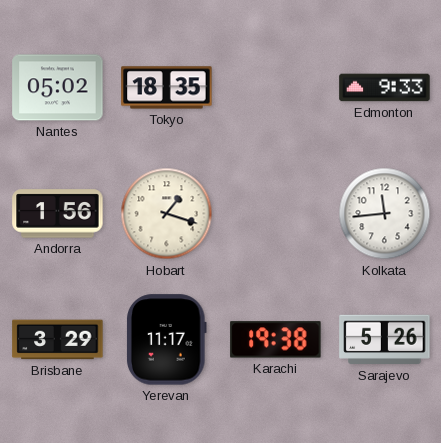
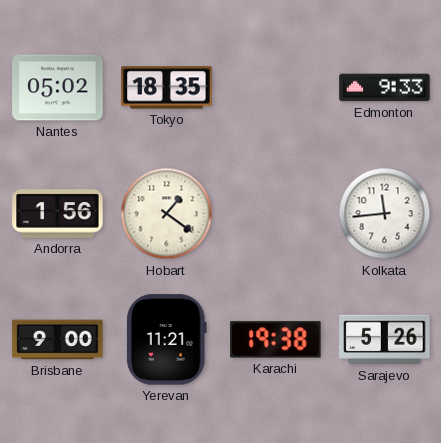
Hobart: 1:18 -> 1:21
Brisbane: 3:29 -> 9:00
Yerevan: 11:17 -> 11:21
